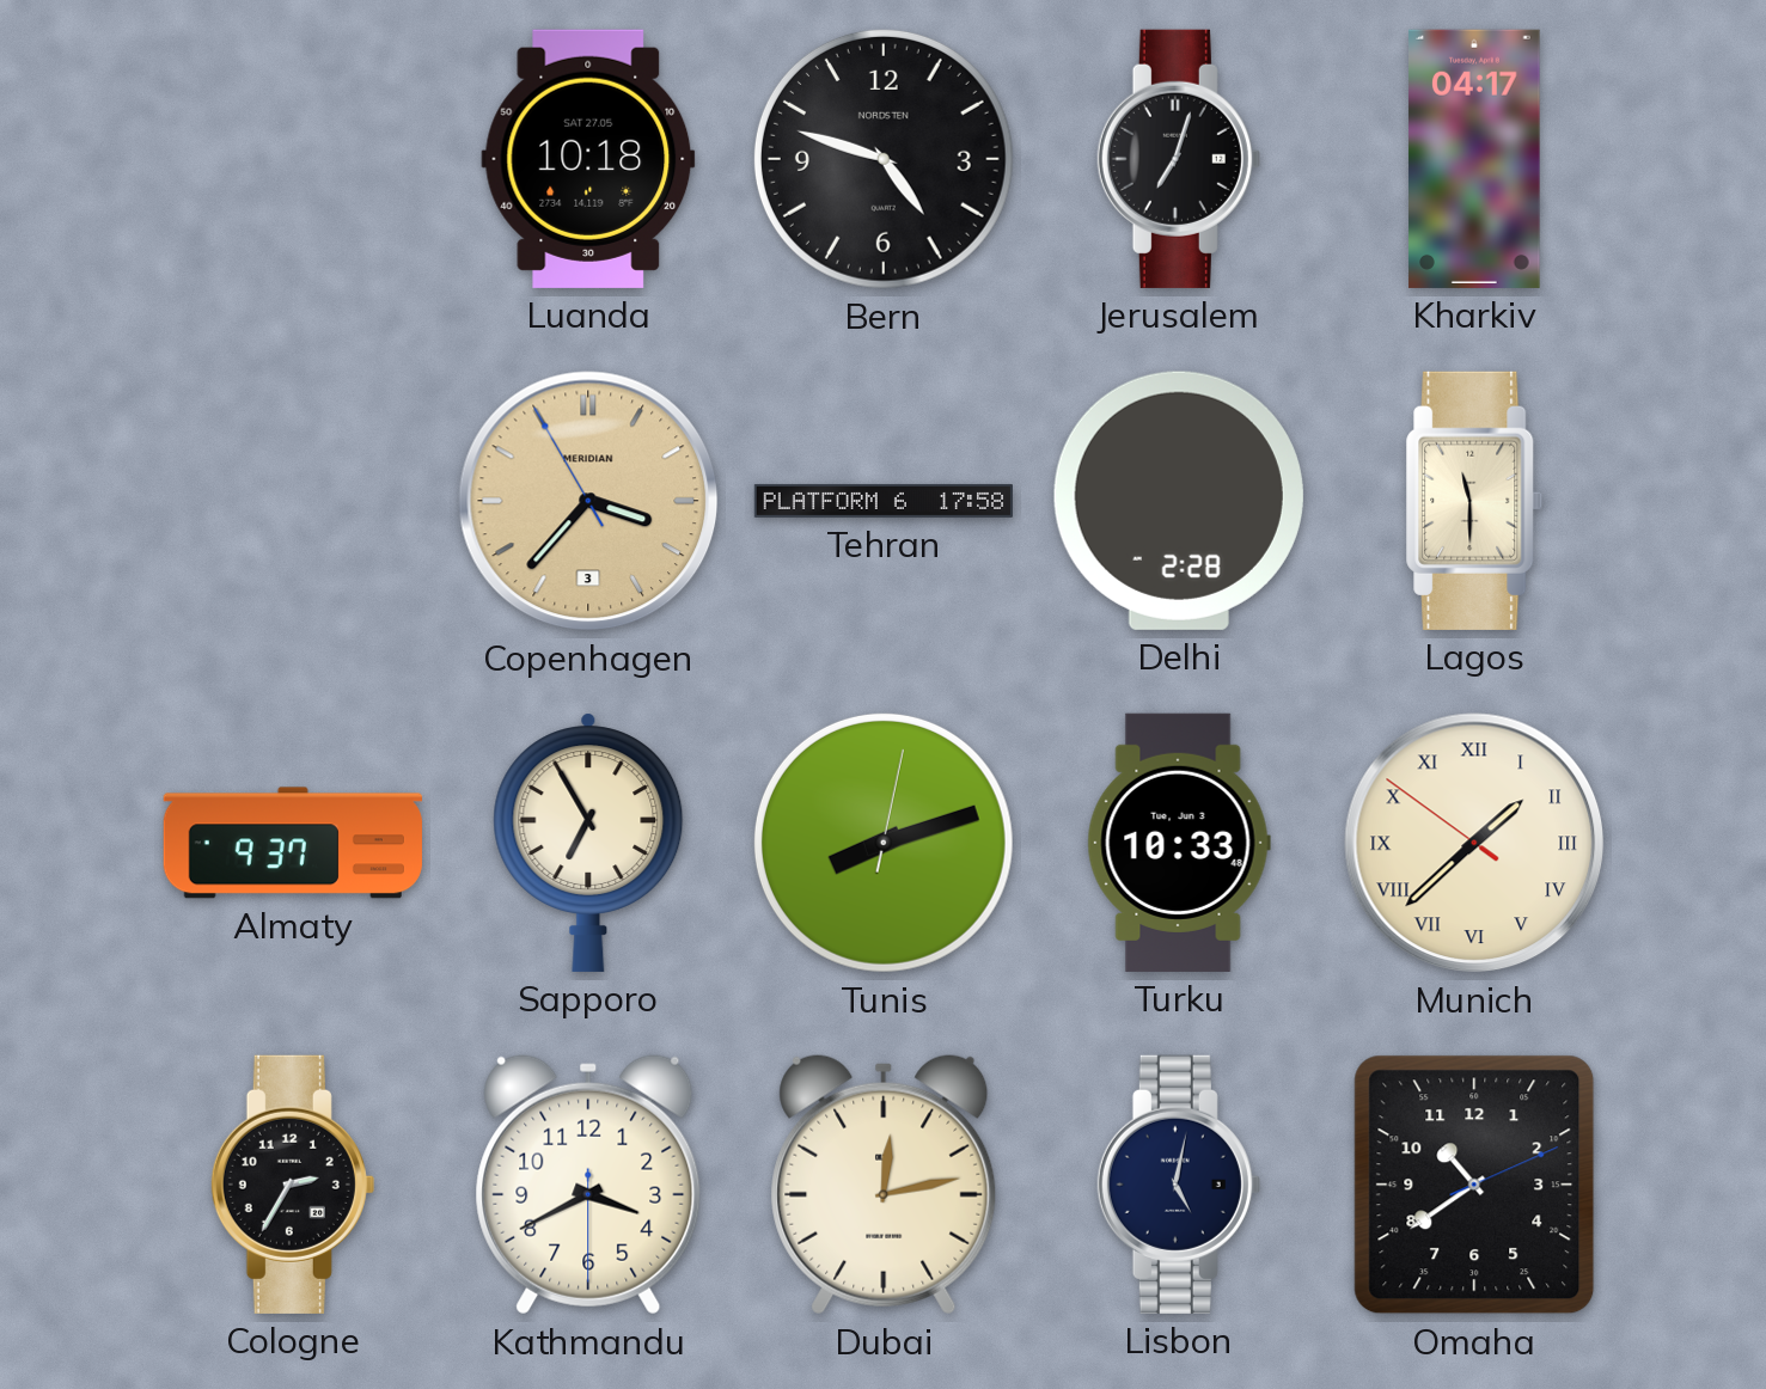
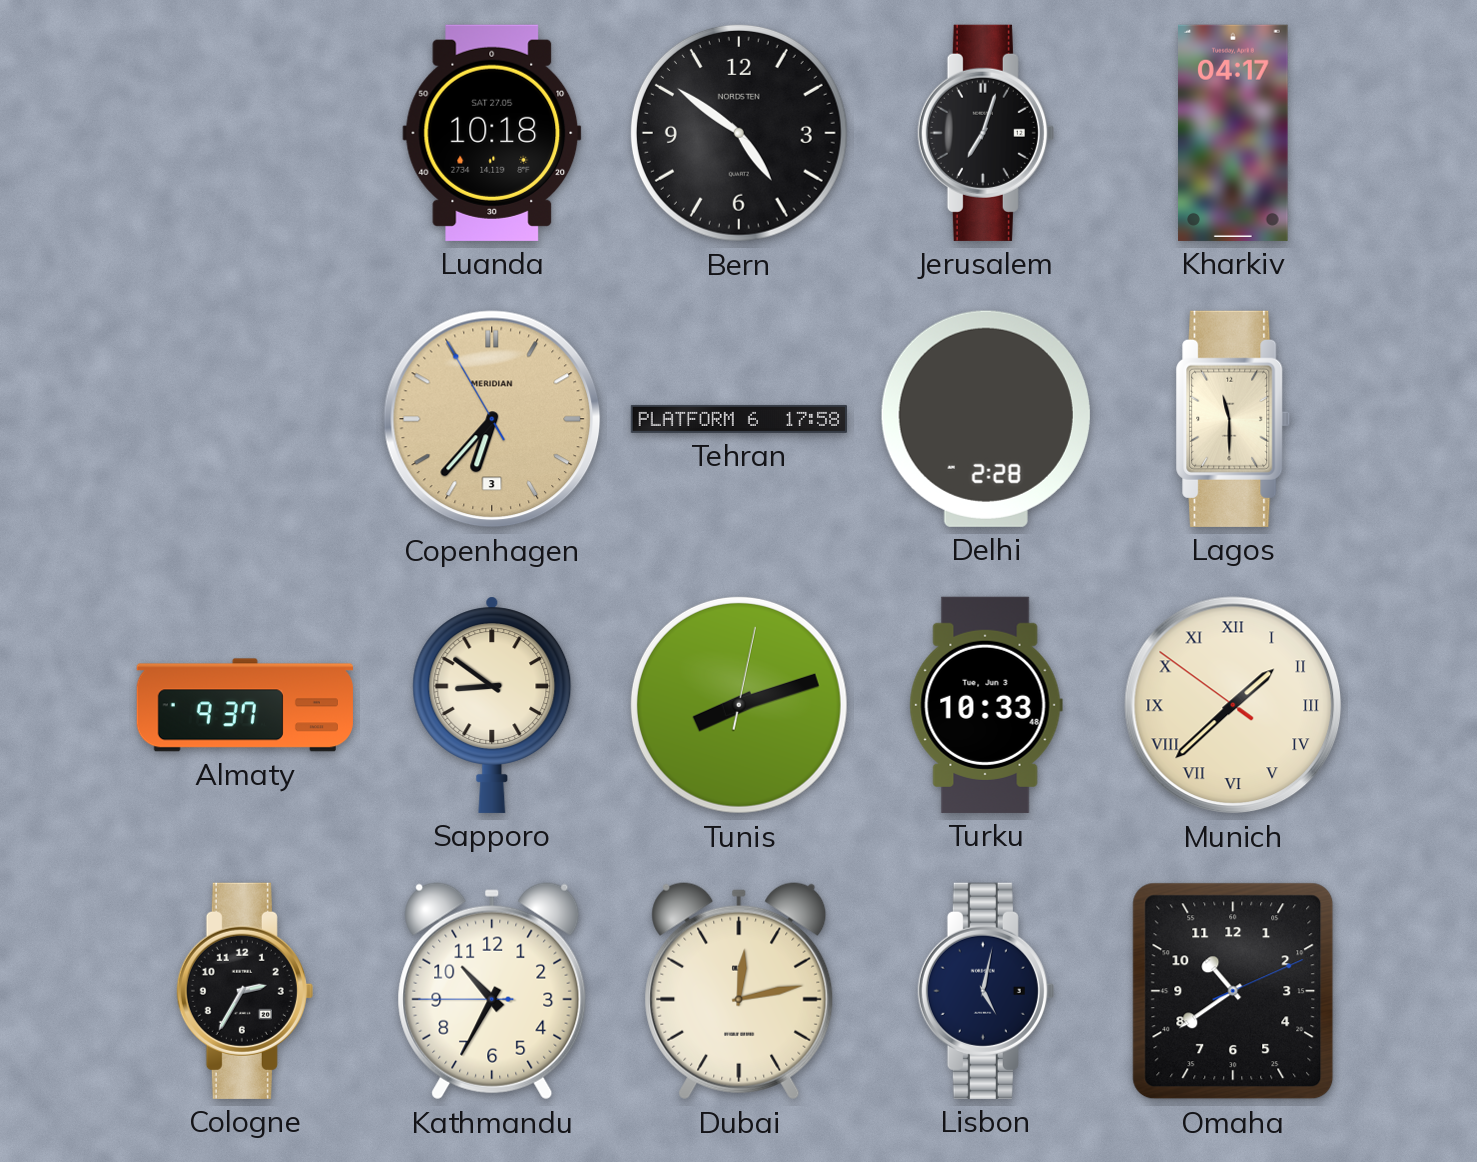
Bern: 4:48 -> 4:51
Copenhagen: 3:36 -> 6:36
Sapporo: 6:55 -> 8:51
Kathmandu: 3:40 -> 10:34
